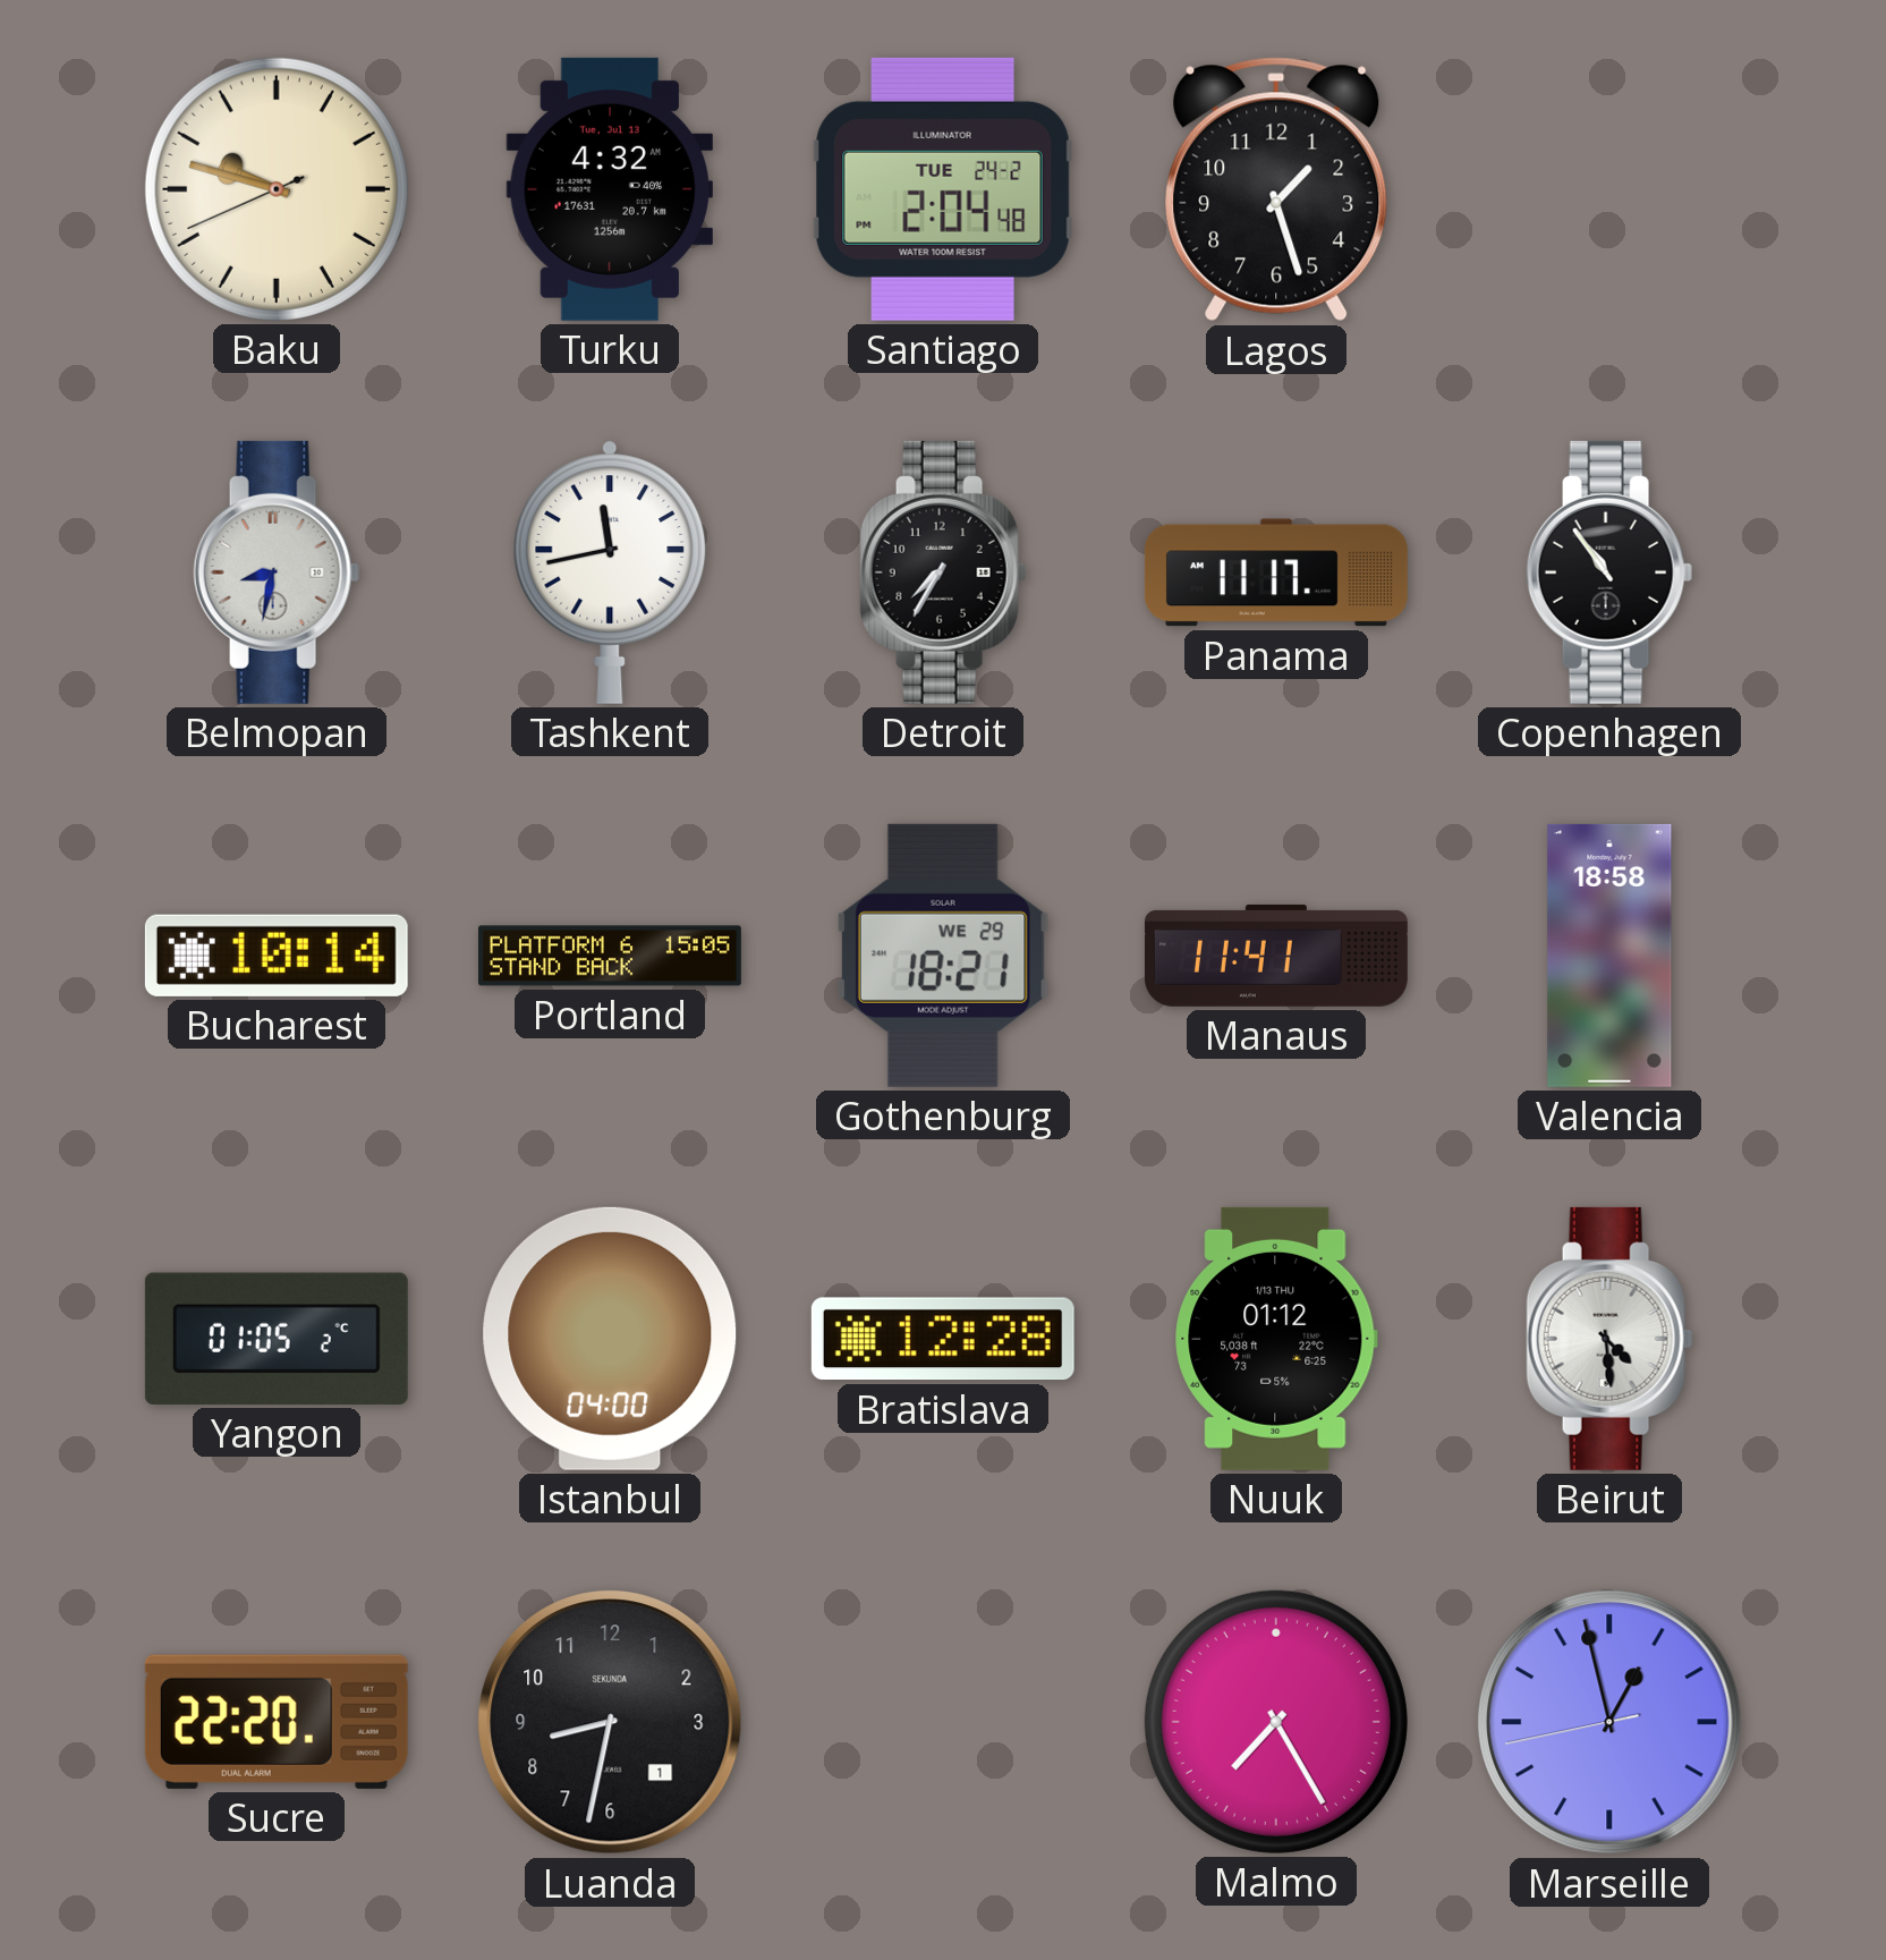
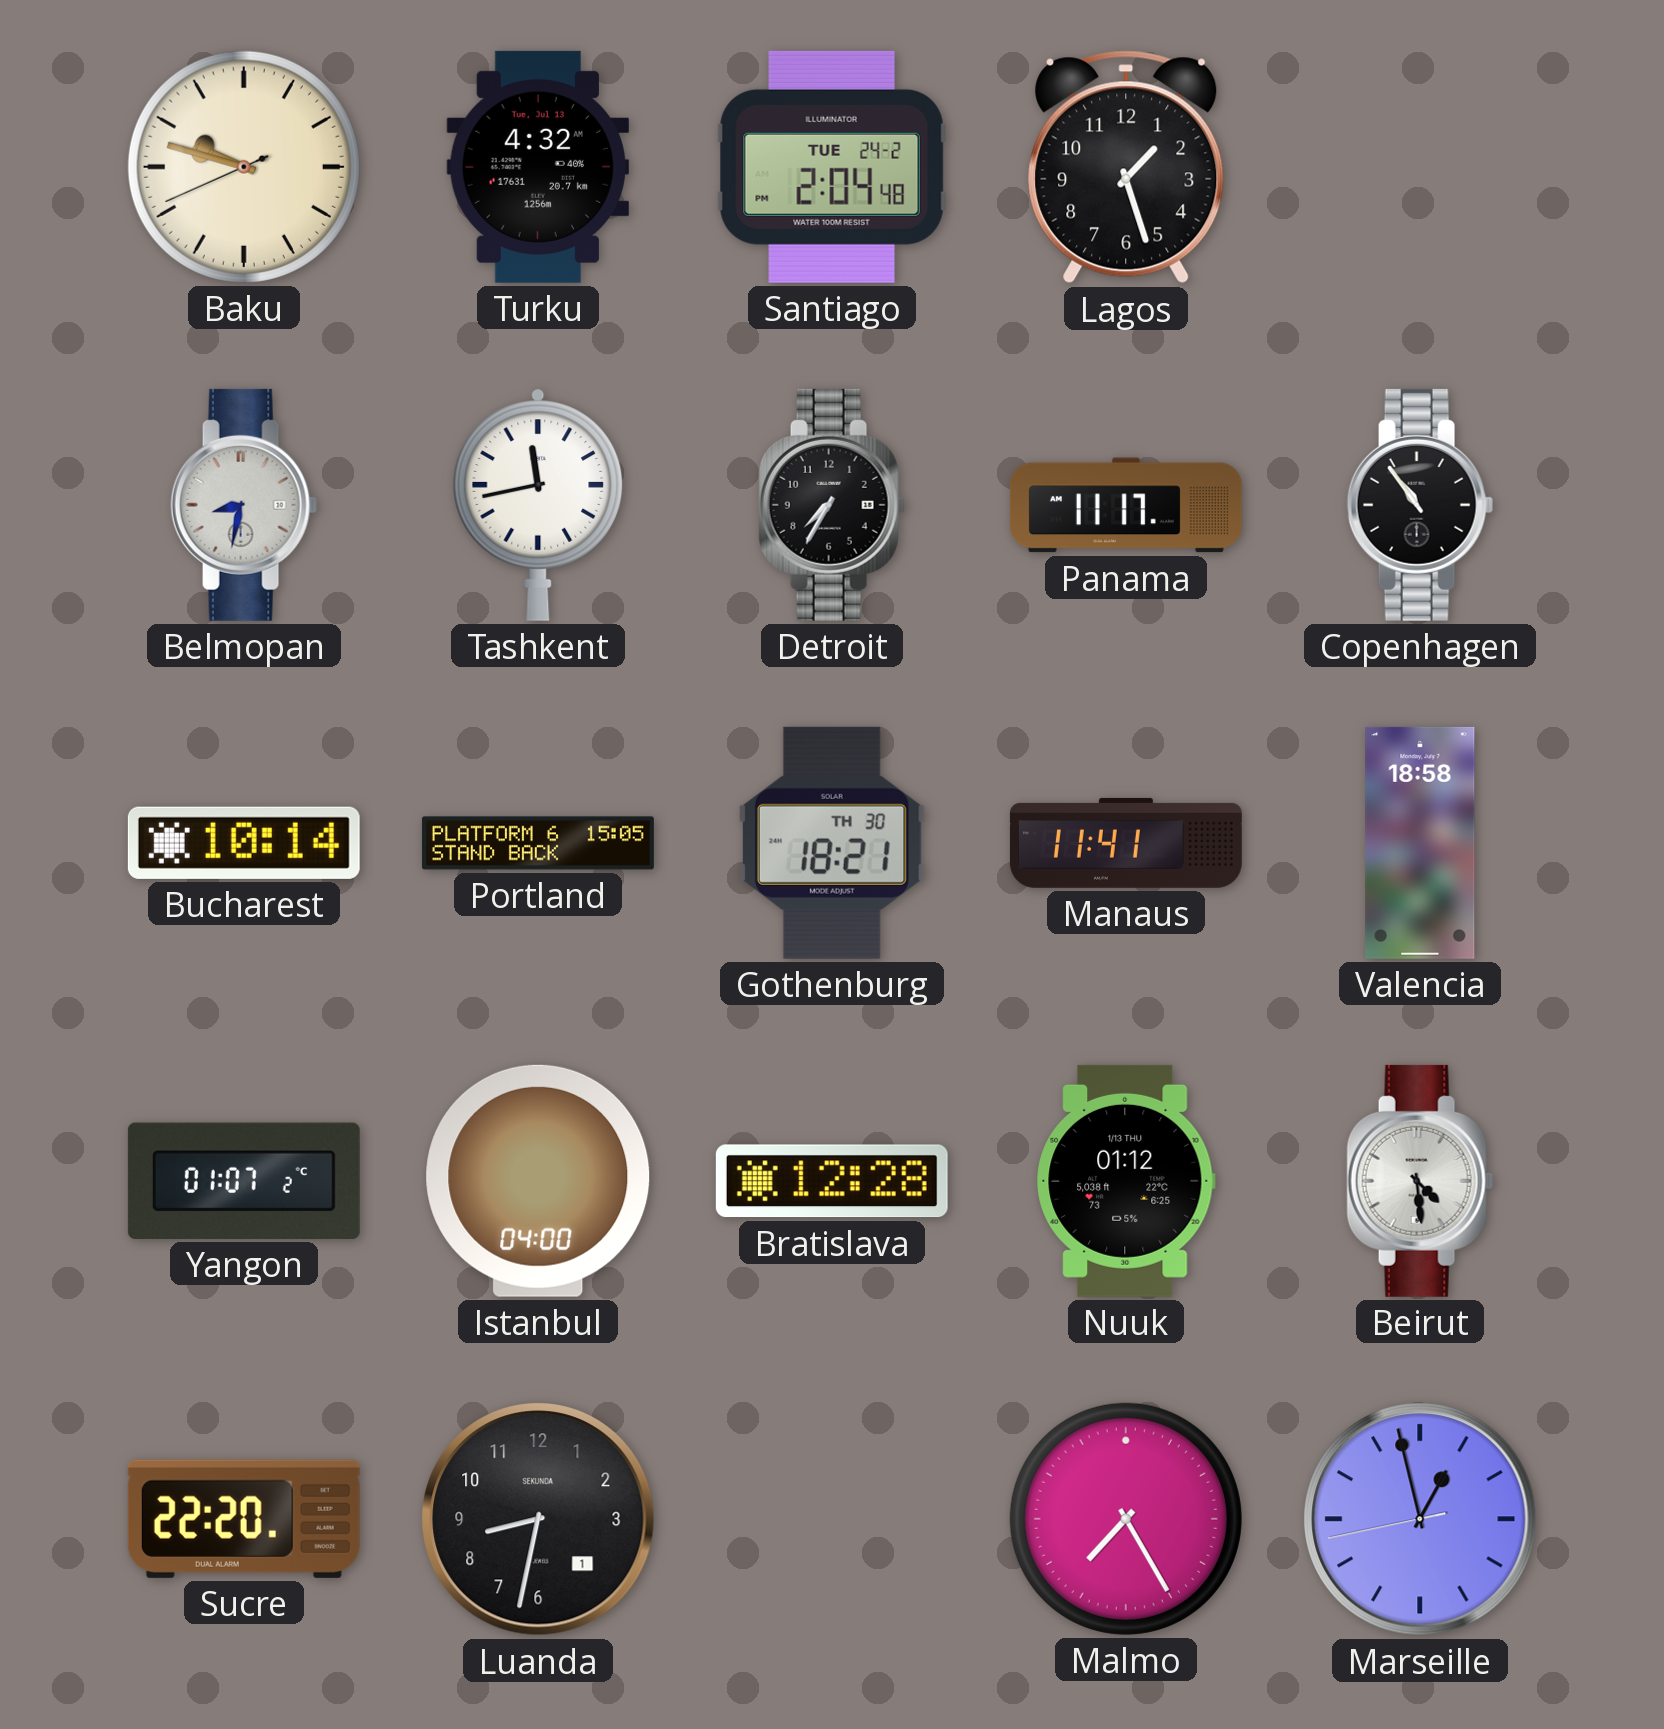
Gothenburg date: WE 29 -> TH 30
Yangon: 01:05 -> 01:07
